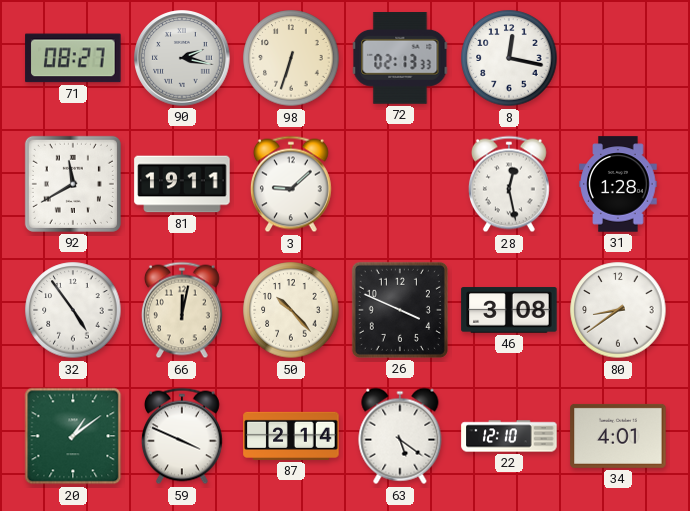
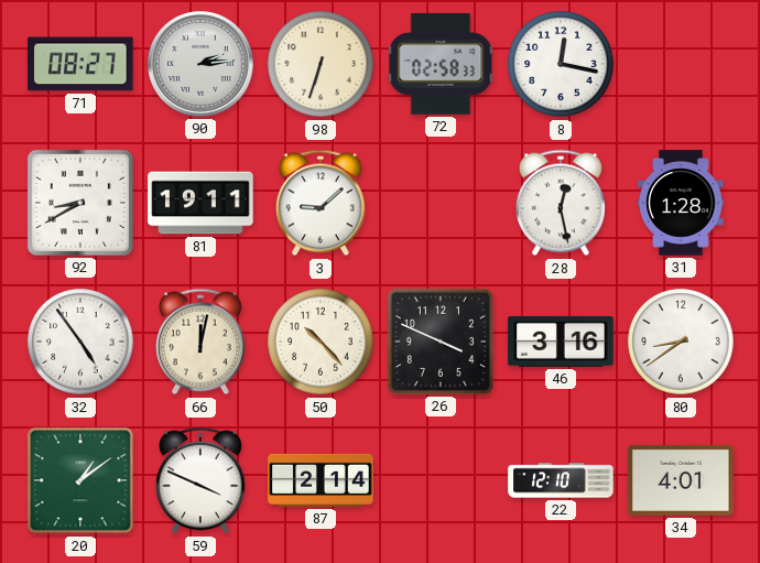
90: 2:17 -> 2:14
72: 02:13 -> 02:58
92: 11:40 -> 8:40
46: 3:08 -> 3:16
63: 5:21 -> none
